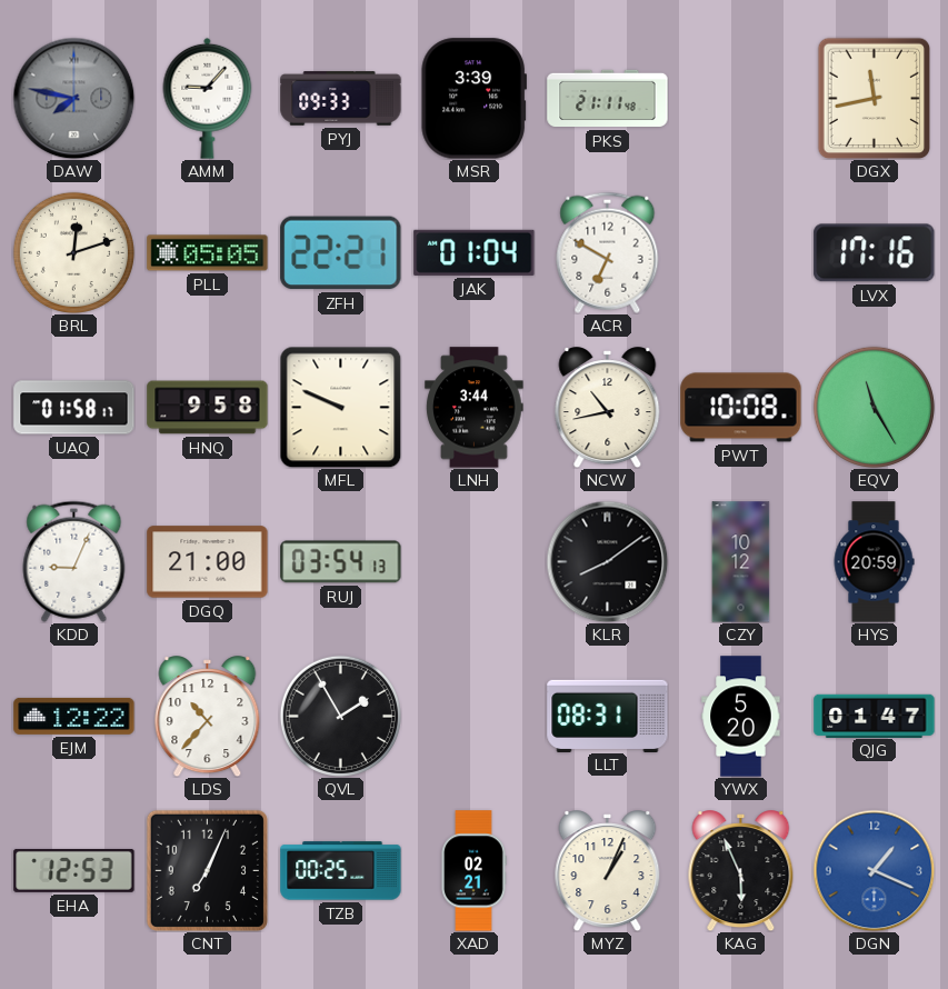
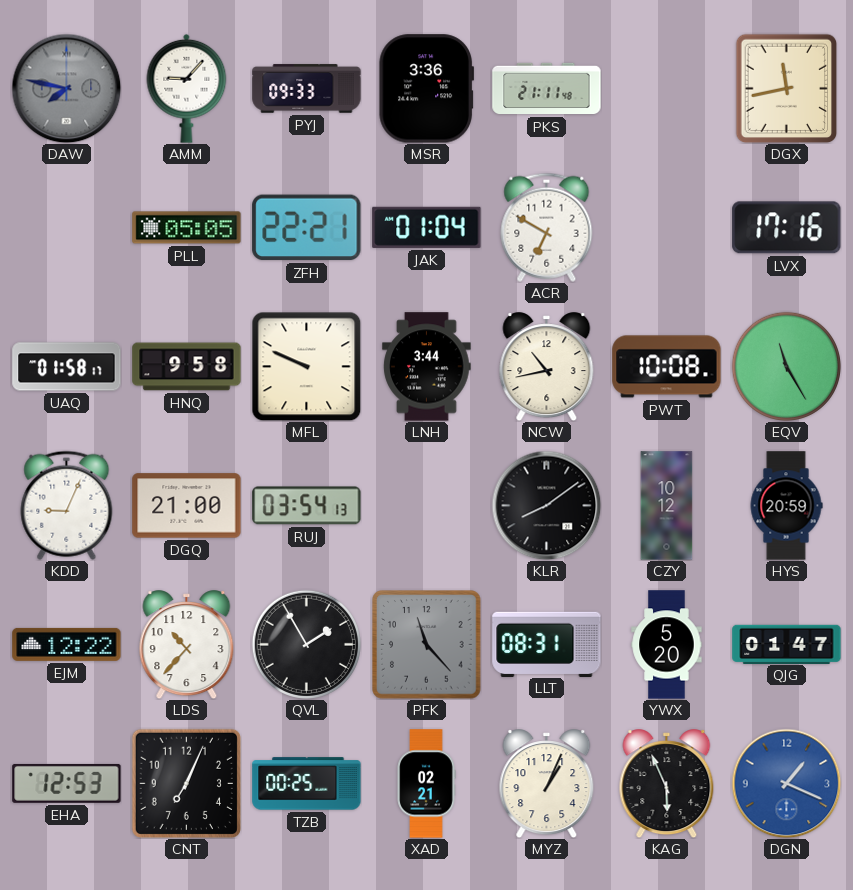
MSR: 3:39 -> 3:36
BRL: 12:12 -> none
PFK: none -> 11:23
